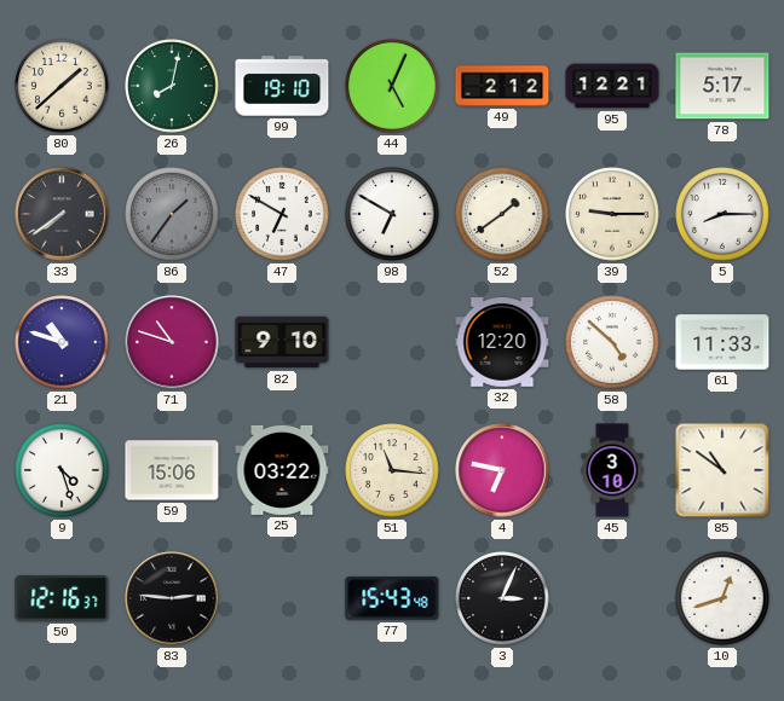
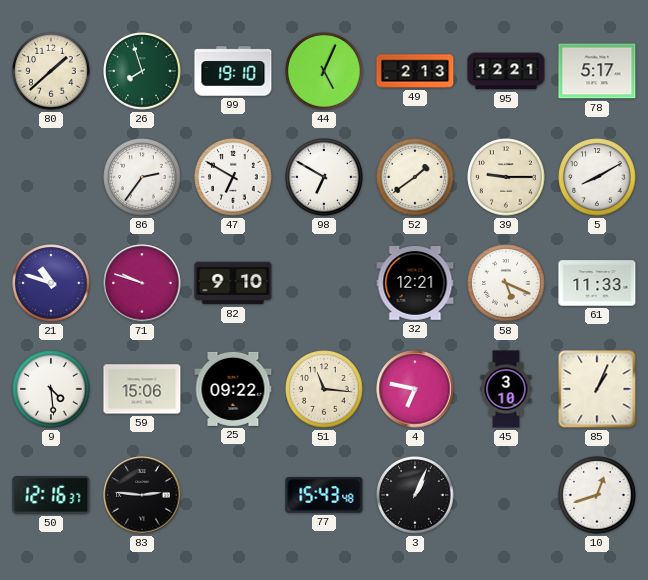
26: 8:02 -> 7:57
49: 2:12 -> 2:13
33: 7:39 -> none
86: 1:36 -> 2:36
86 dial: grey -> white
5: 8:15 -> 8:10
71: 10:48 -> 9:48
32: 12:20 -> 12:21
58: 4:52 -> 5:19
9: 4:27 -> 4:29
25: 03:22 -> 09:22
85: 10:51 -> 1:04
3: 3:04 -> 1:04
